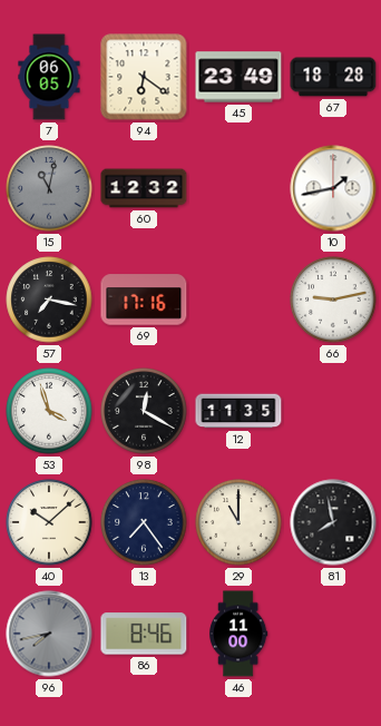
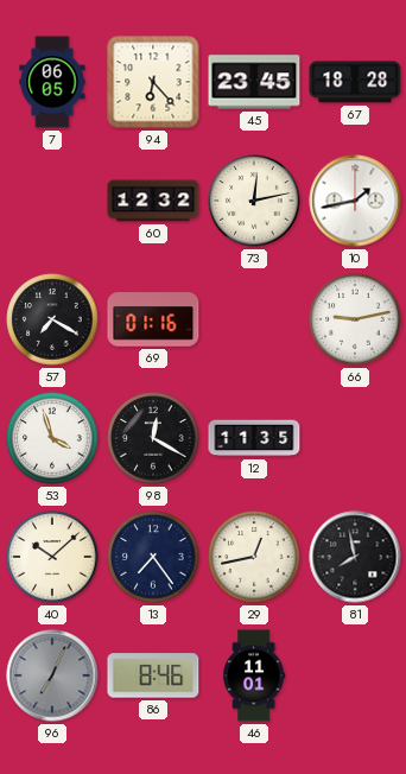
94: 6:21 -> 6:23
45: 23:49 -> 23:45
15: 11:02 -> none
73: none -> 12:13
57: 7:17 -> 7:20
69: 17:16 -> 01:16
29: 11:00 -> 12:43
96: 7:43 -> 7:04
46: 11:00 -> 11:01
